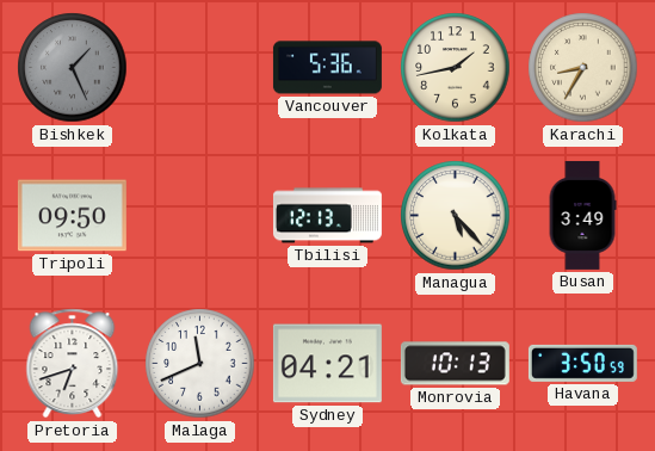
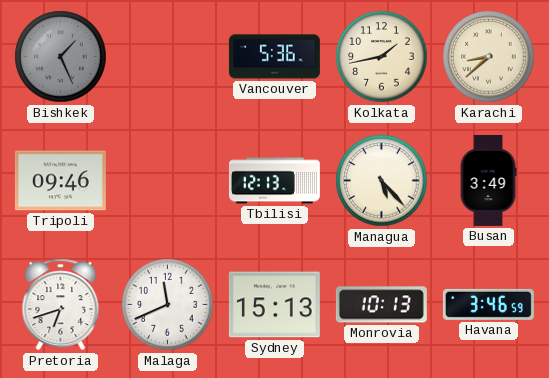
Karachi: 8:35 -> 8:38
Tripoli: 09:50 -> 09:46
Sydney: 04:21 -> 15:13
Havana: 3:50 -> 3:46
